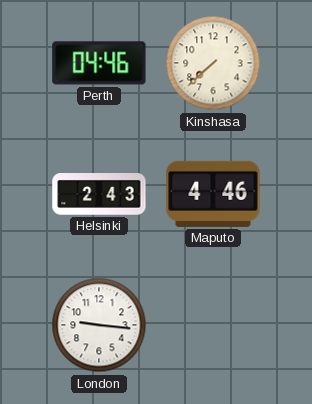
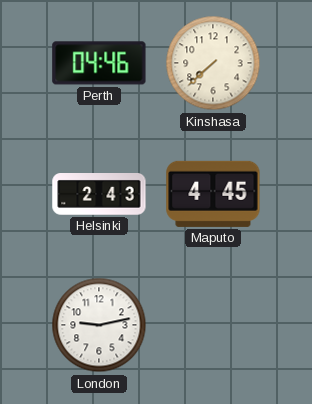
Maputo: 4:46 -> 4:45
London: 9:16 -> 9:13
